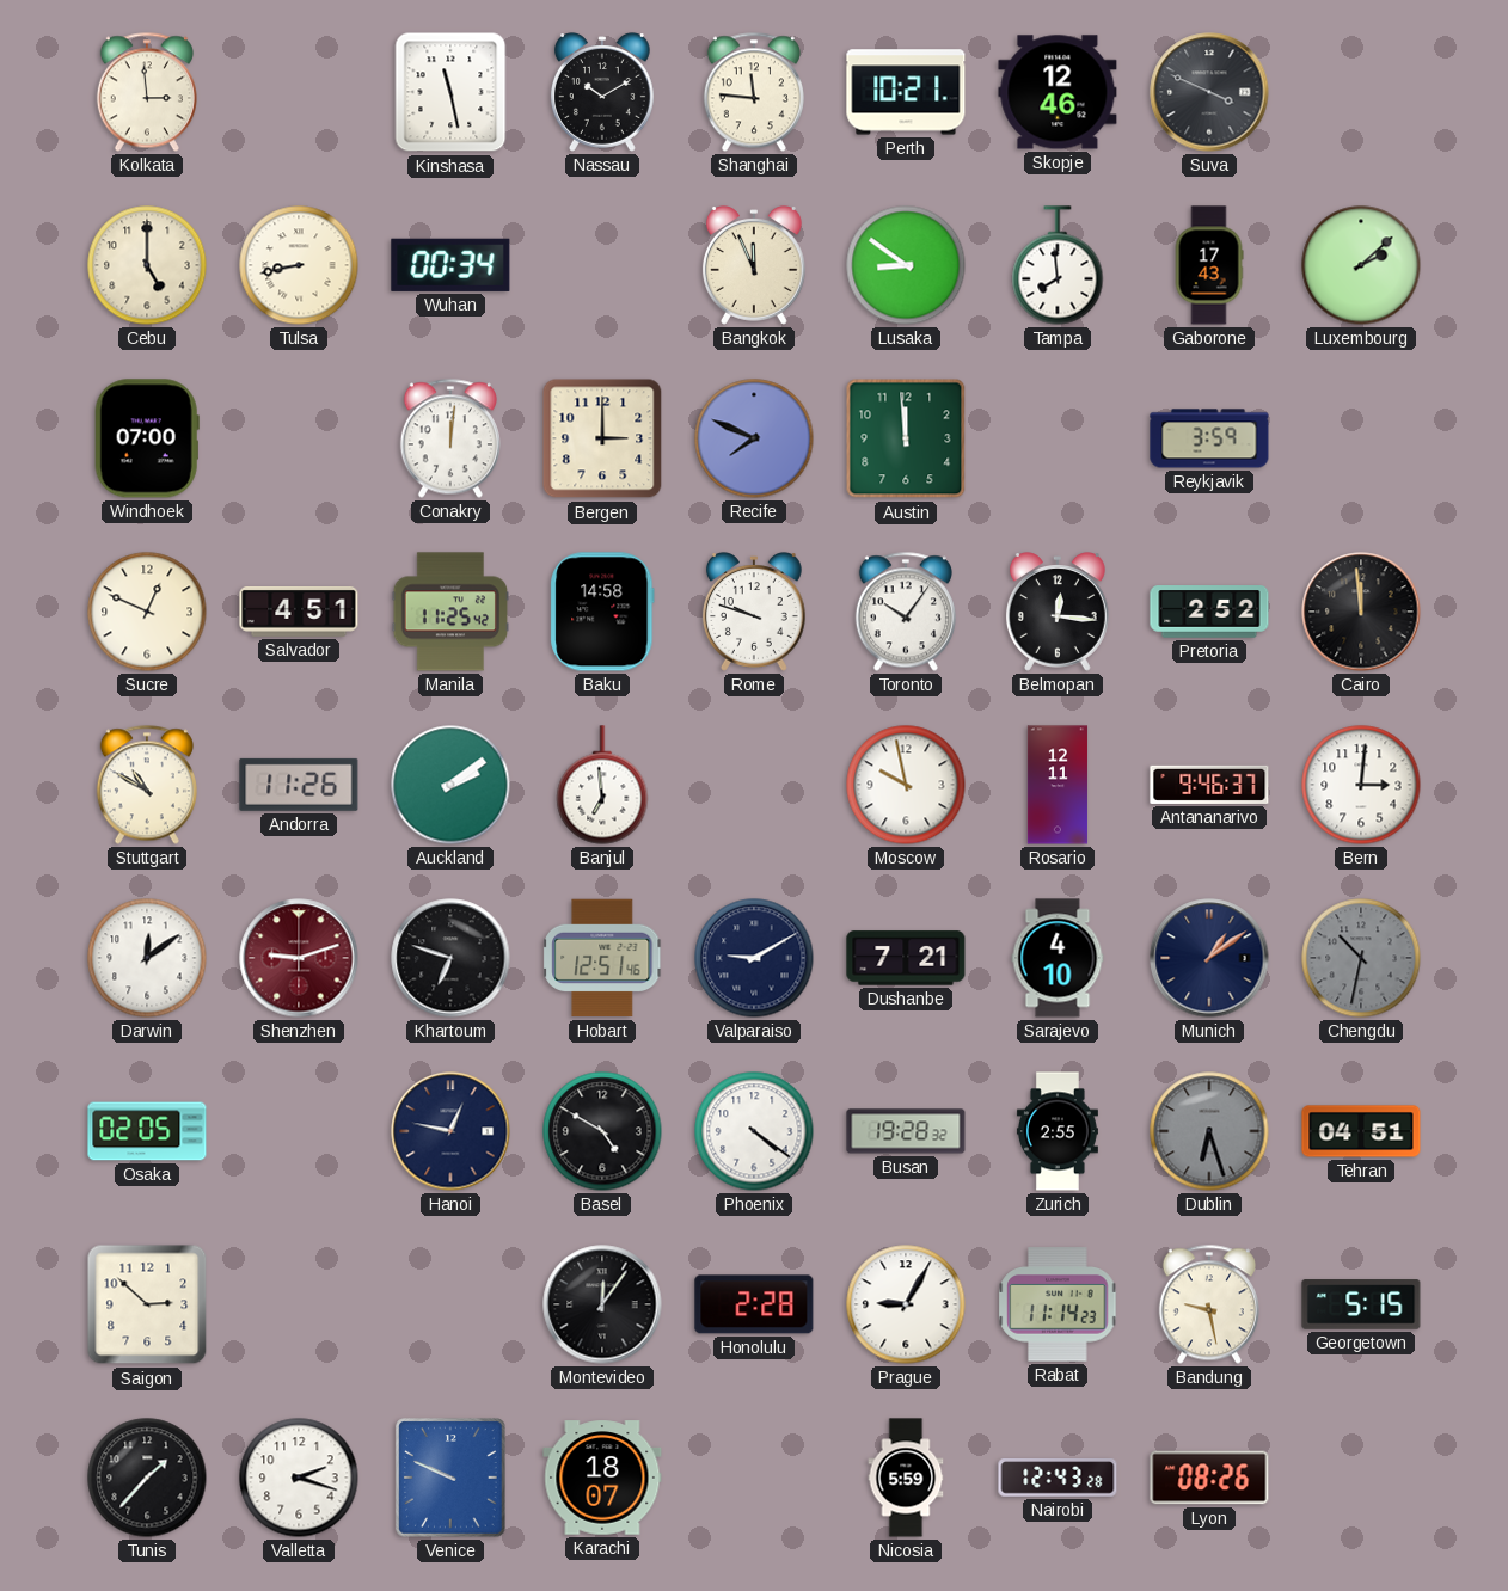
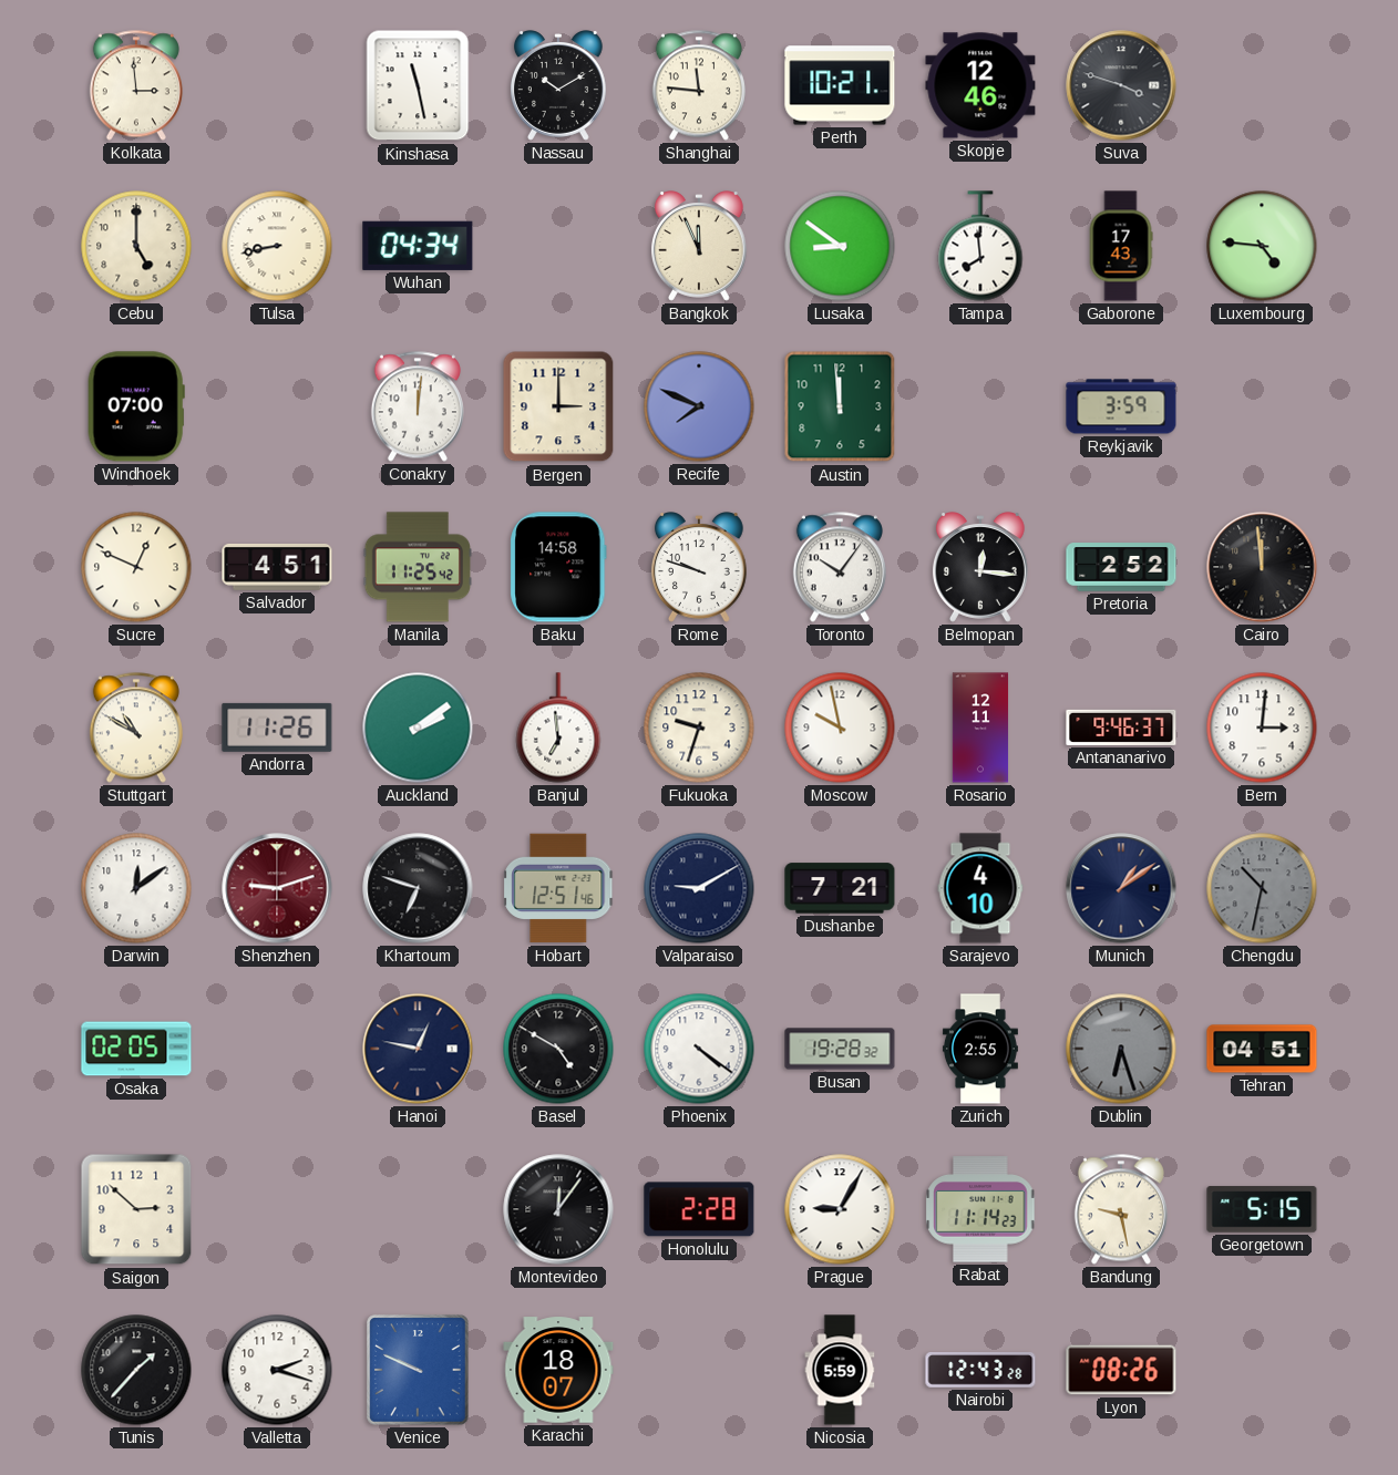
Suva: 3:49 -> 3:48
Wuhan: 00:34 -> 04:34
Luxembourg: 2:08 -> 4:46
Fukuoka: none -> 9:33
